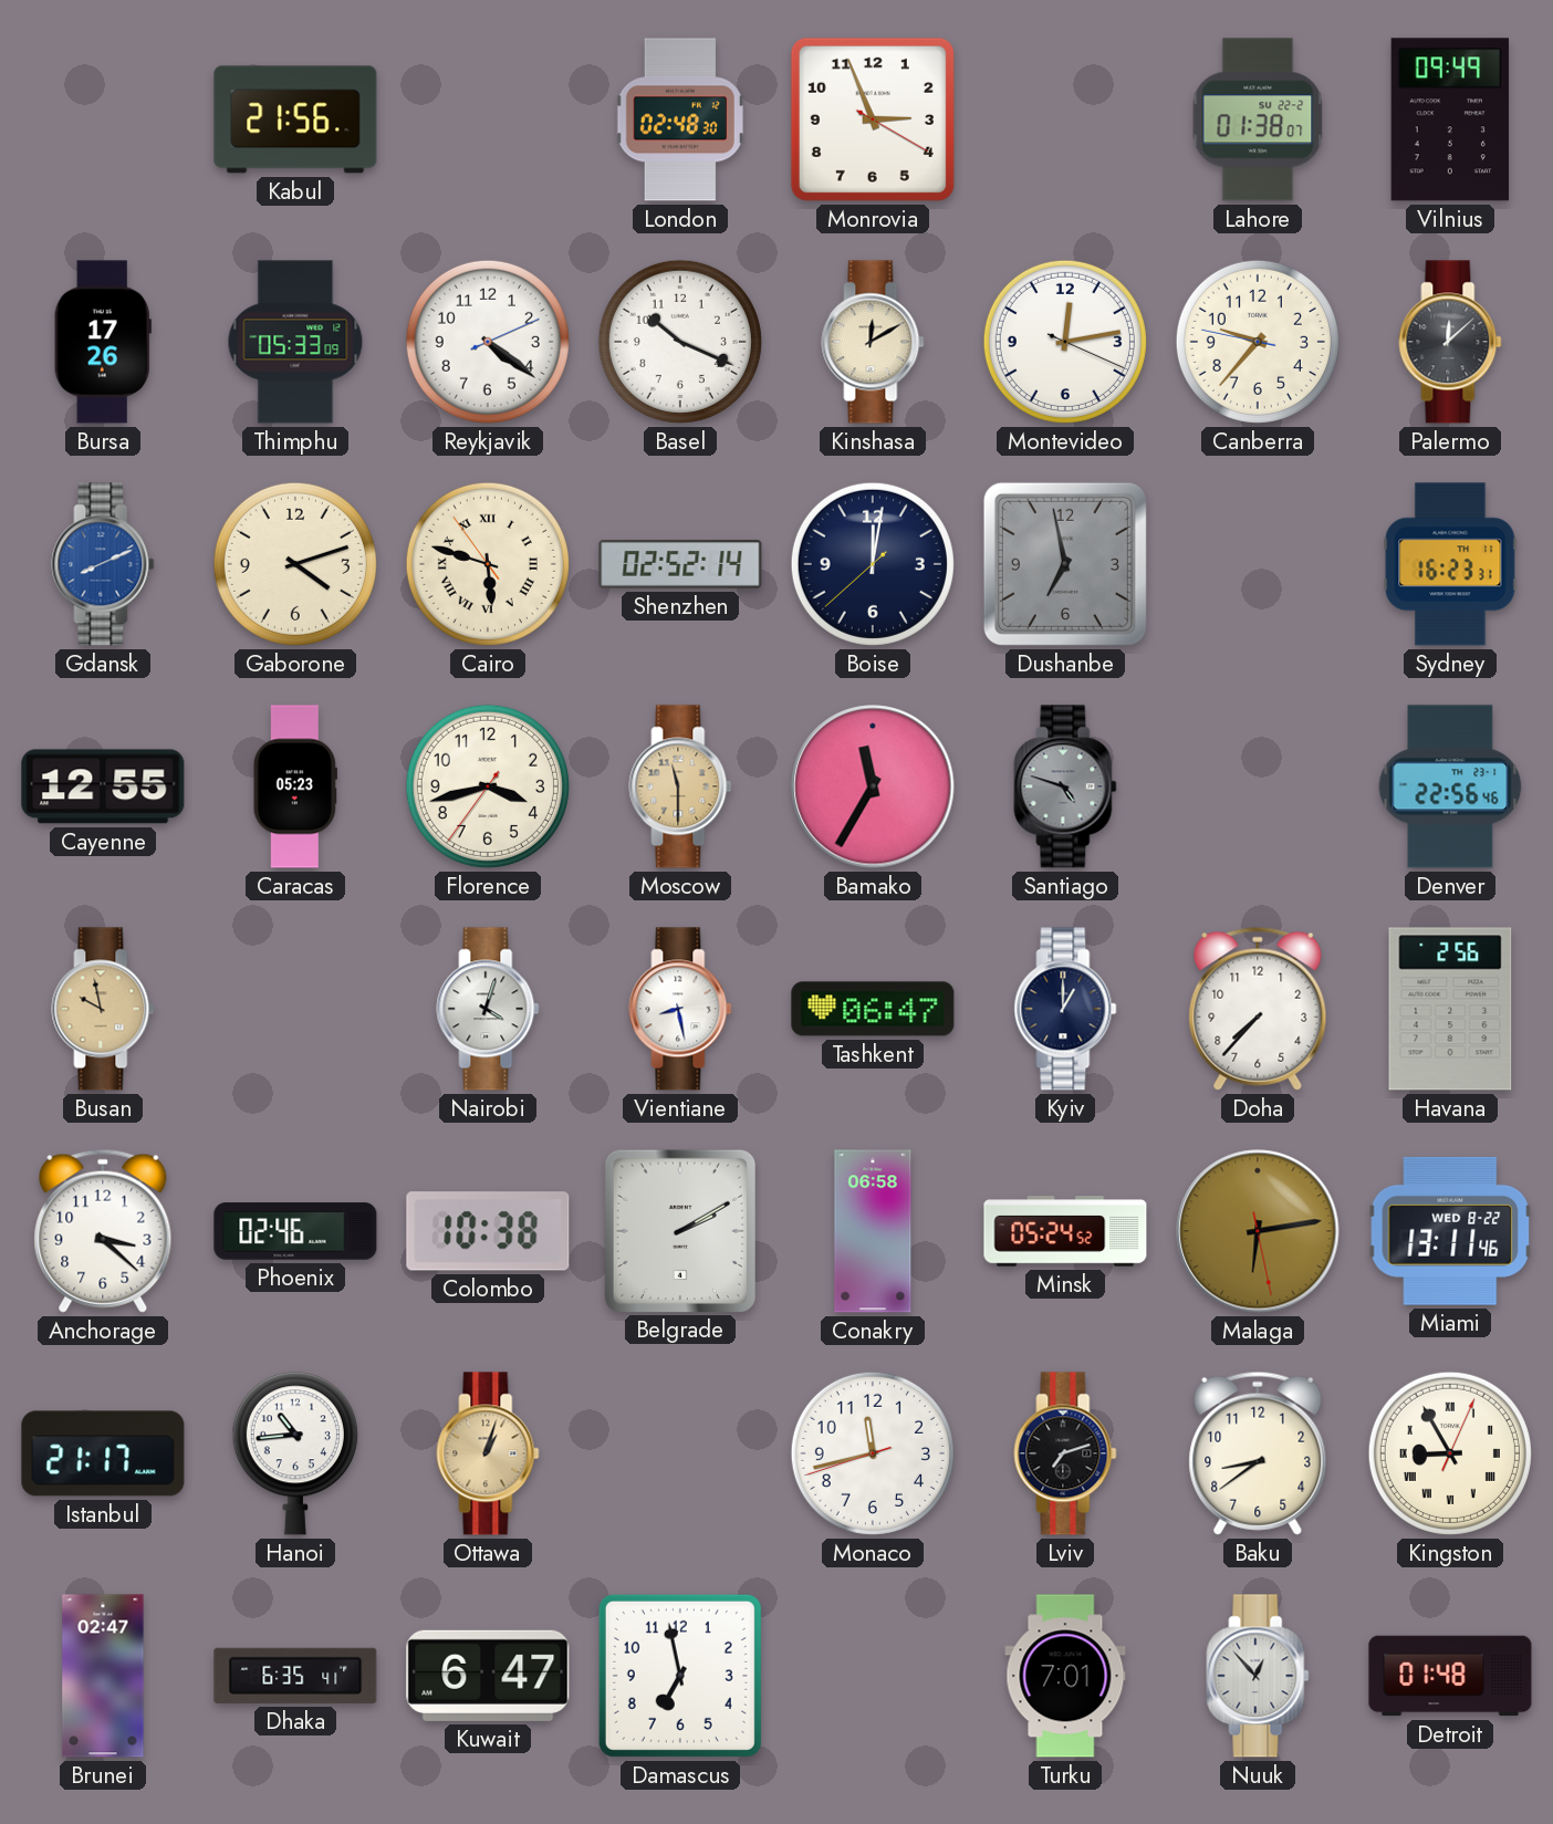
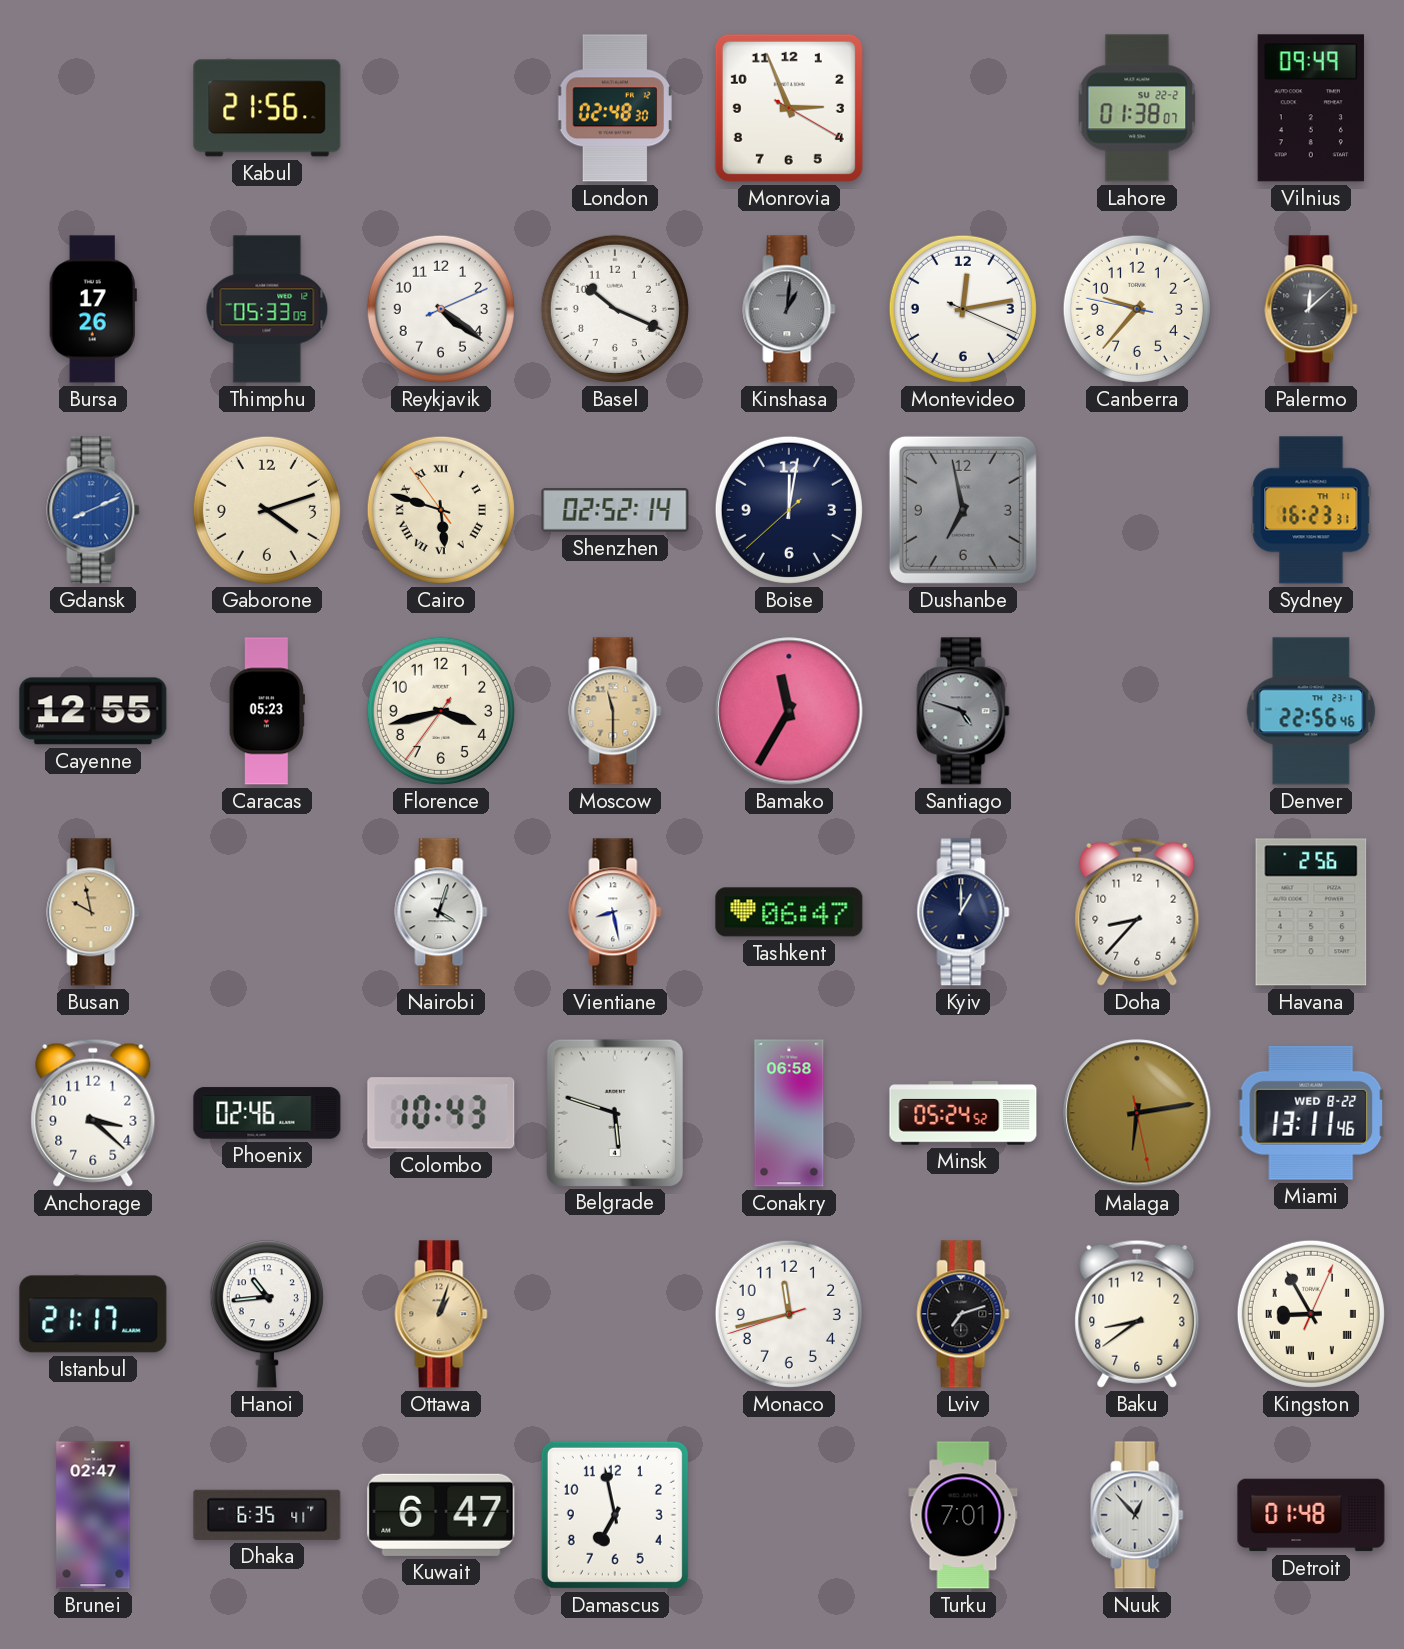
Kinshasa: 12:10 -> 1:01
Kinshasa dial: cream -> grey
Doha: 7:37 -> 8:37
Colombo: 10:38 -> 10:43
Belgrade: 2:10 -> 5:48
